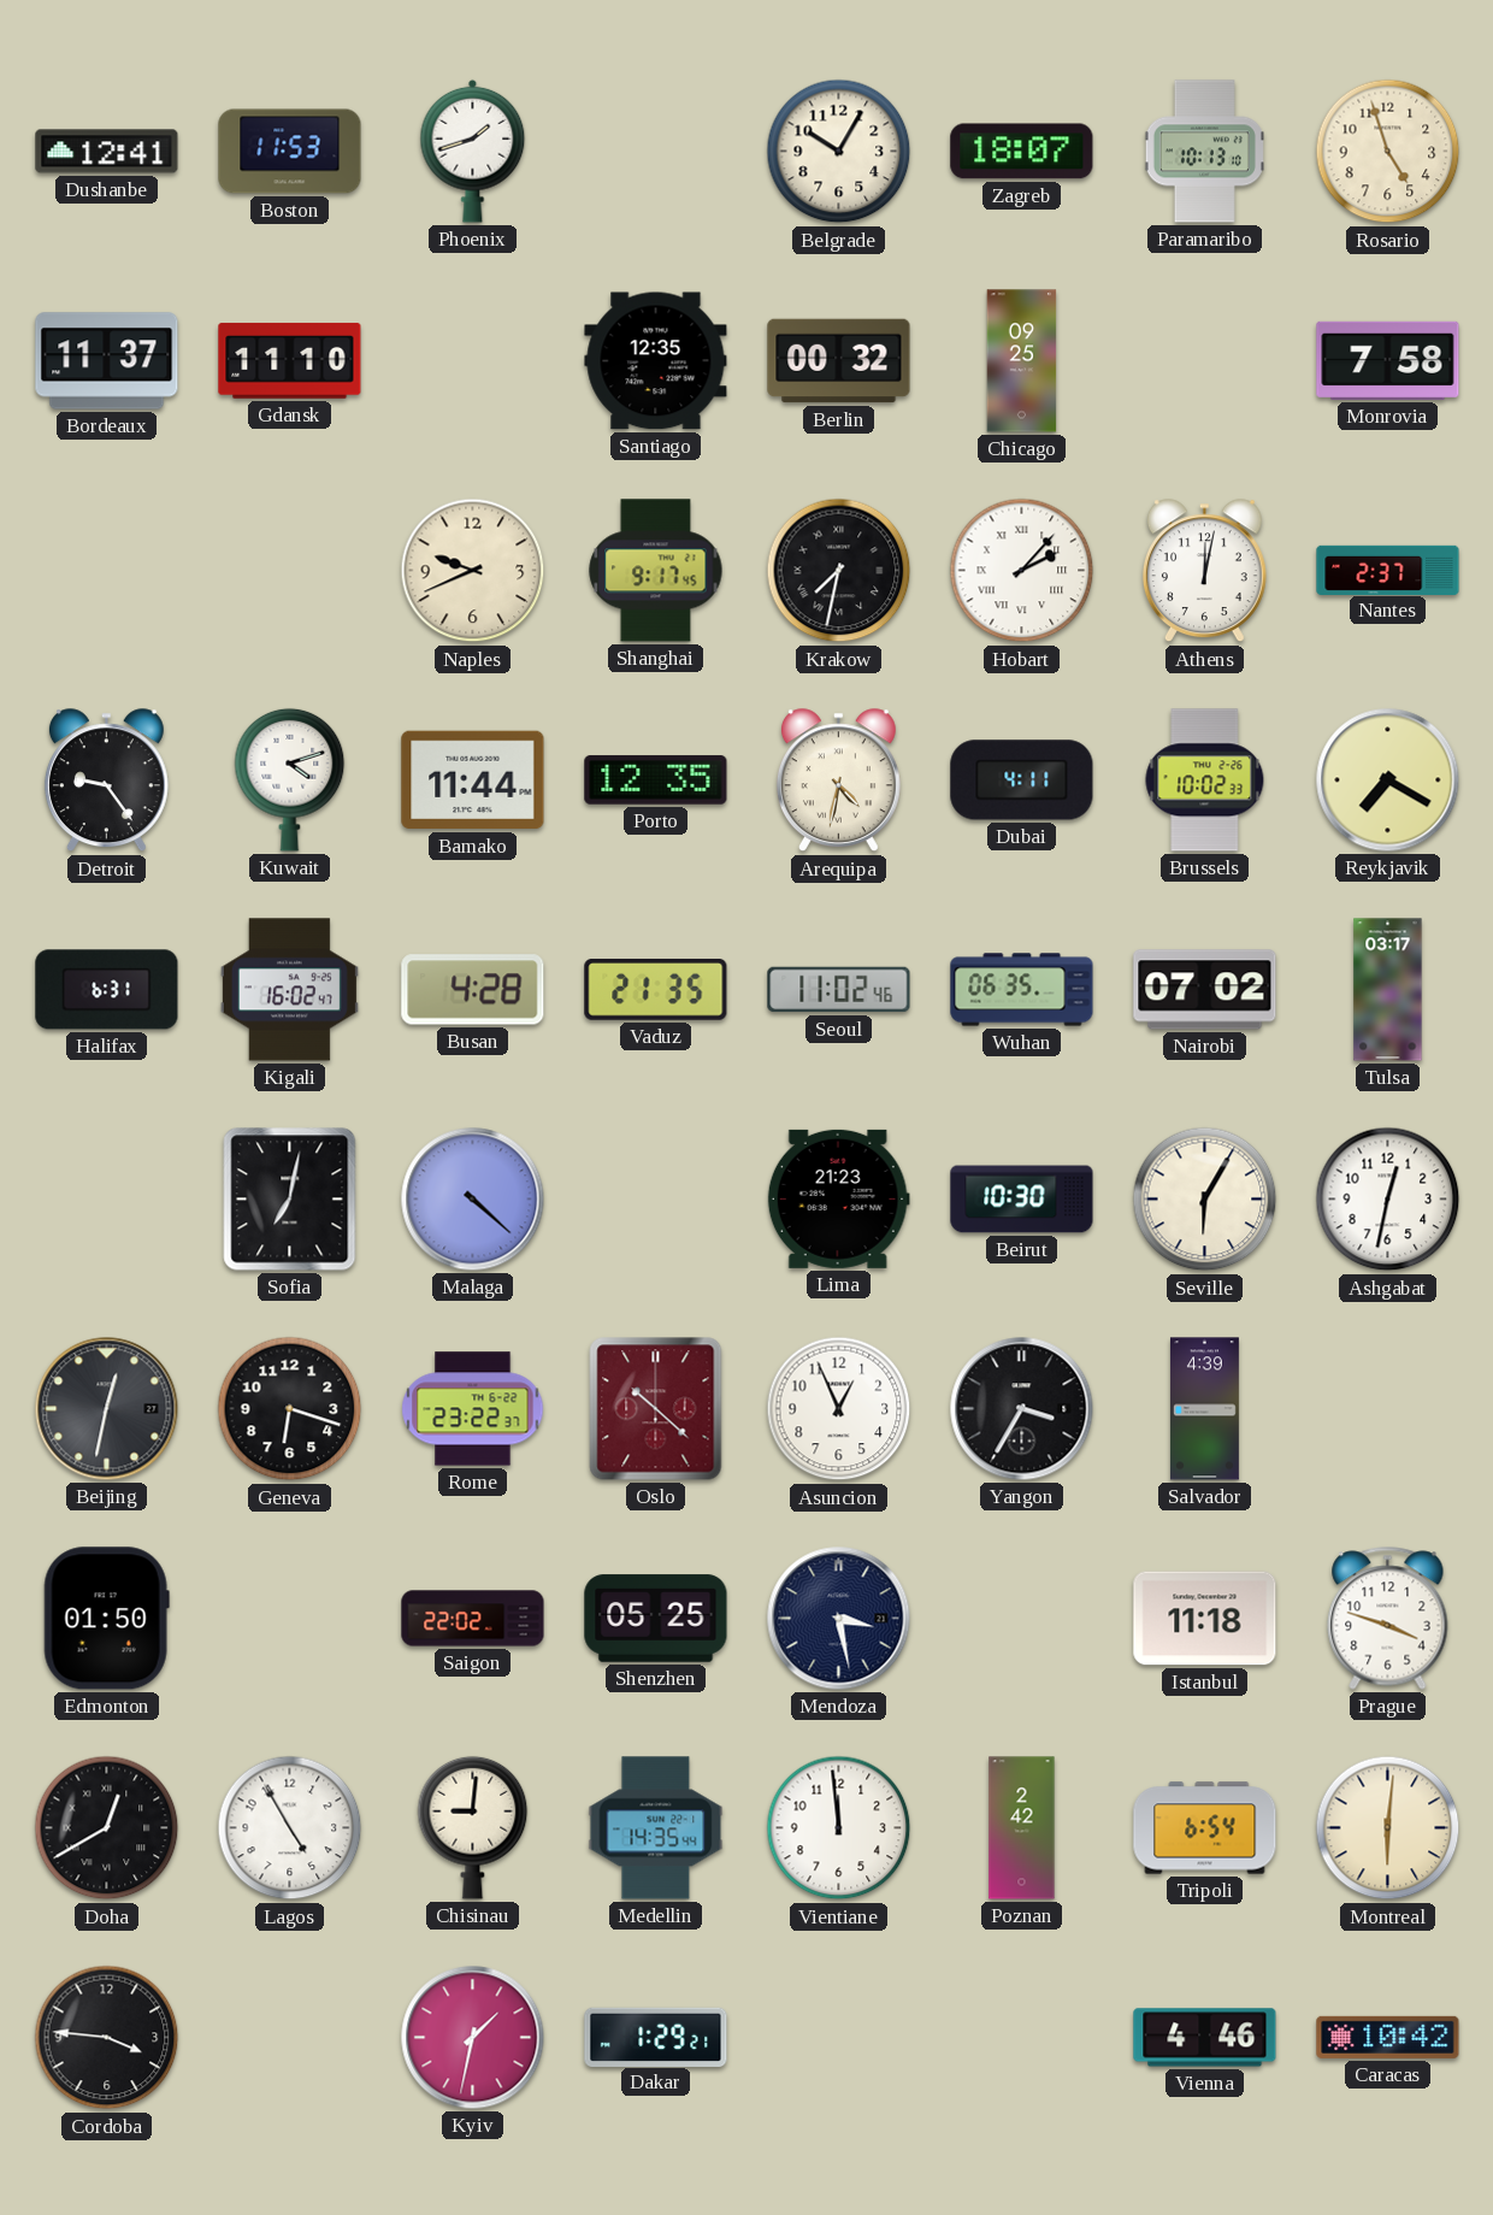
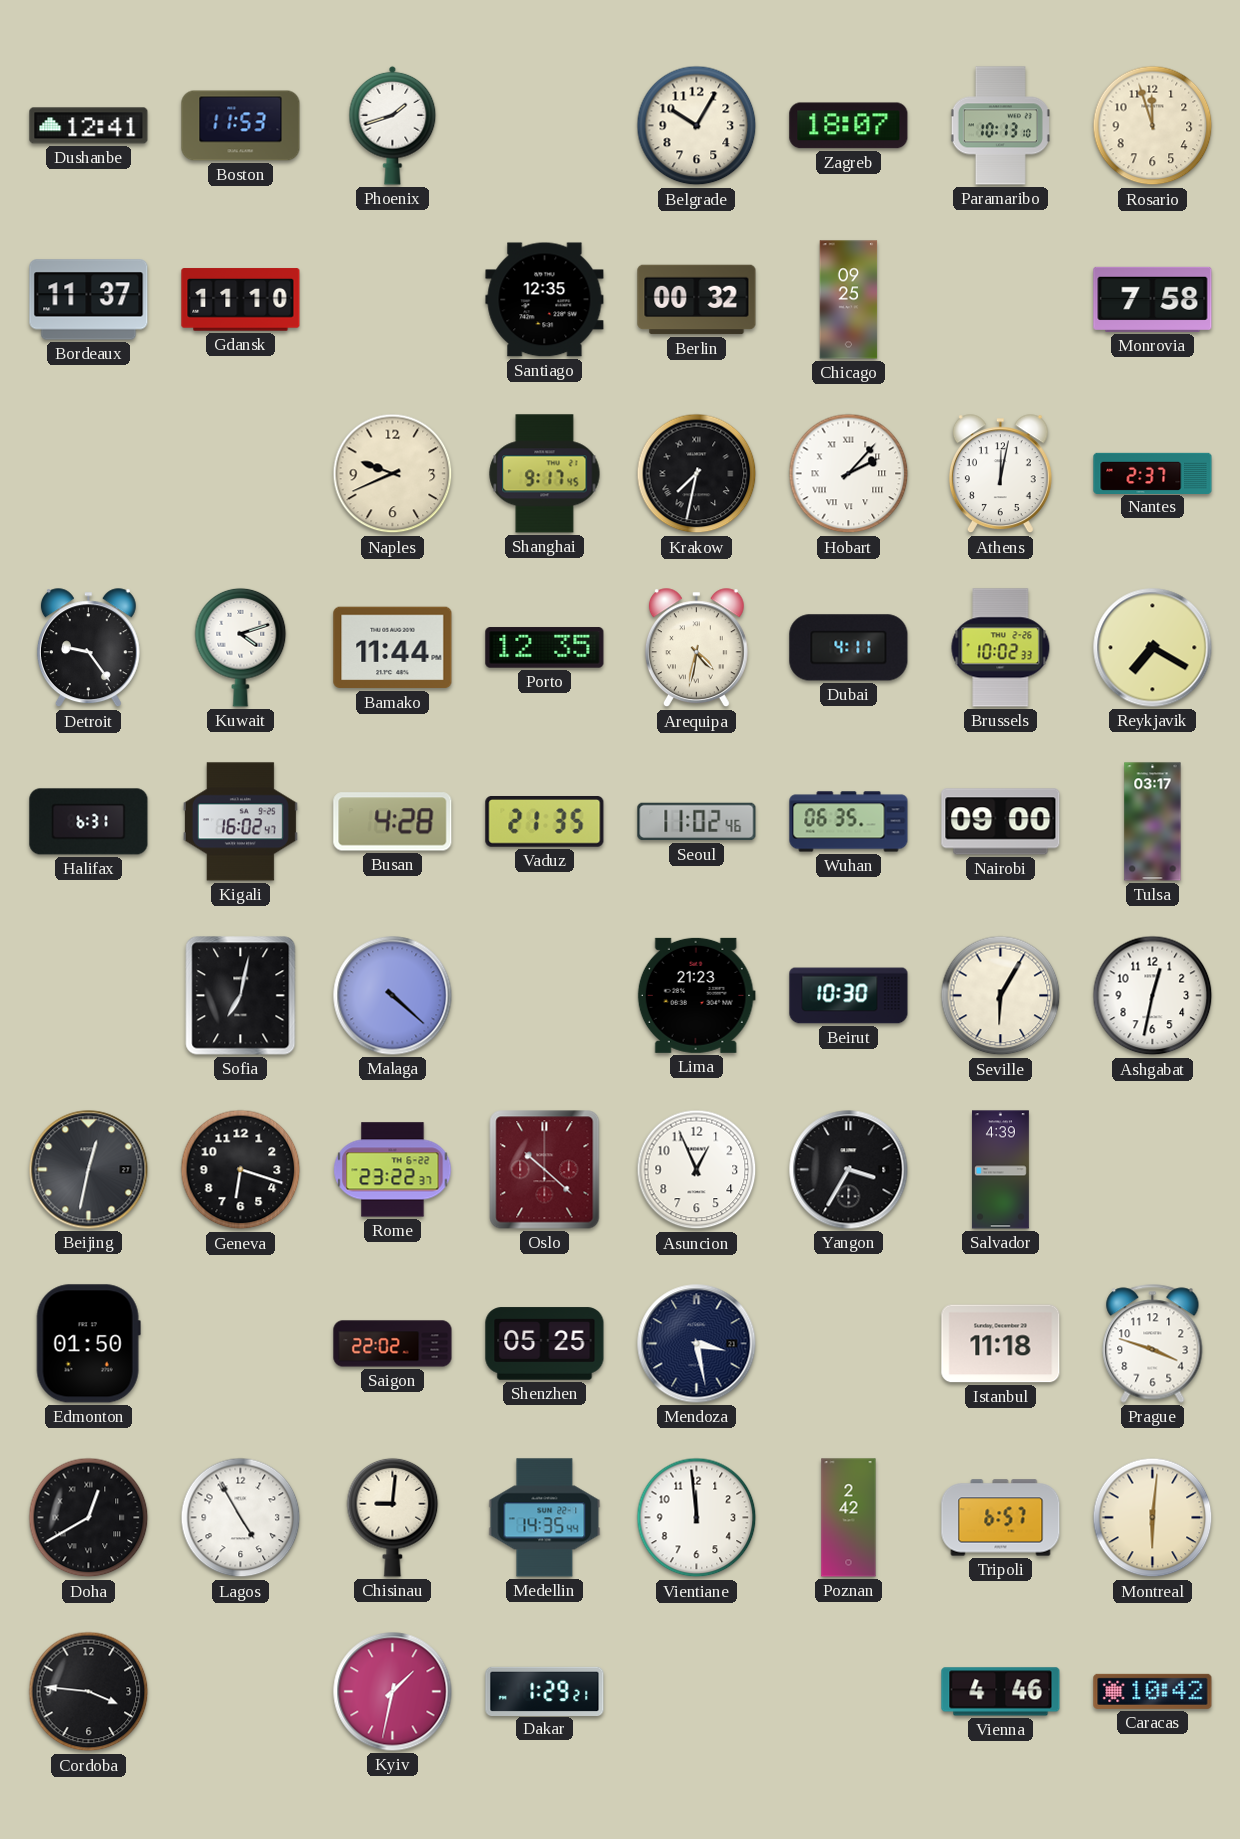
Rosario: 4:57 -> 11:57
Nairobi: 07:02 -> 09:00
Tripoli: 6:54 -> 6:57
